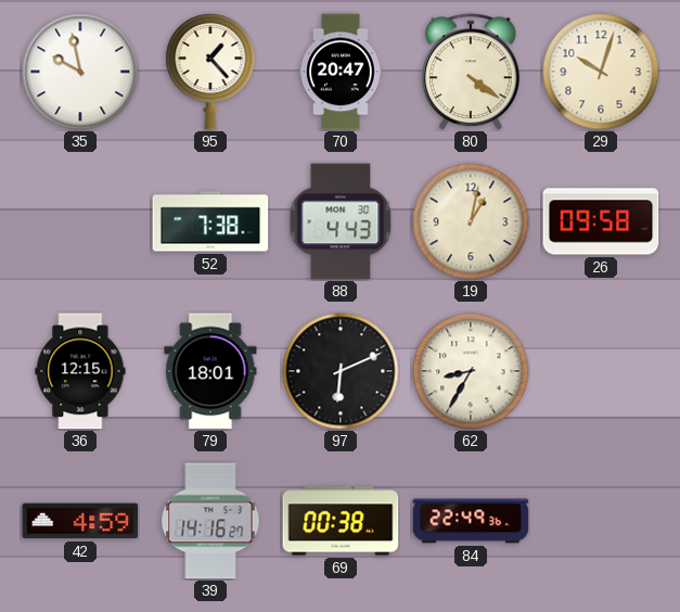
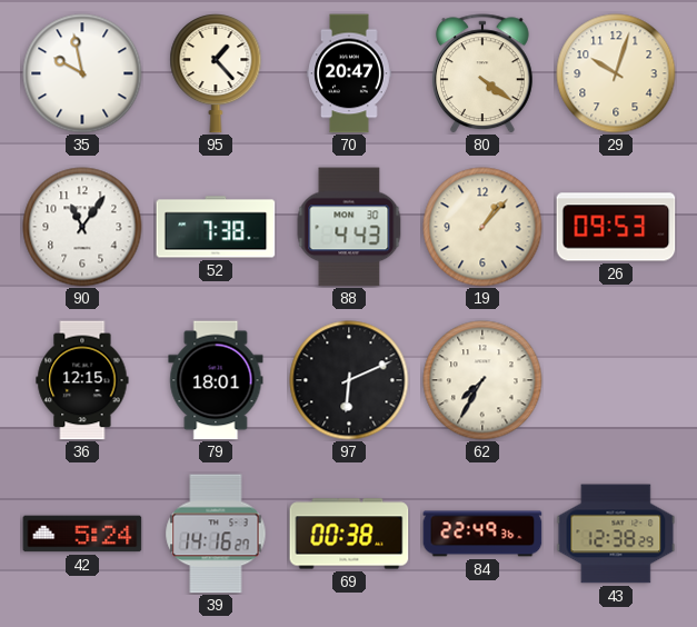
90: none -> 11:06
19: 1:02 -> 1:07
26: 09:58 -> 09:53
62: 8:35 -> 7:35
42: 4:59 -> 5:24
43: none -> 12:38
